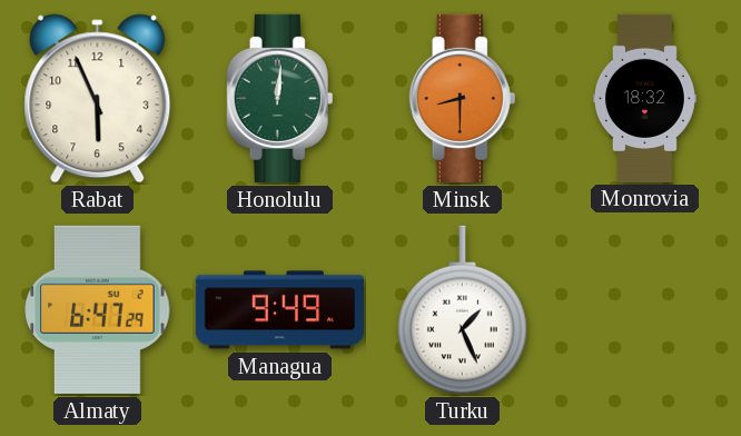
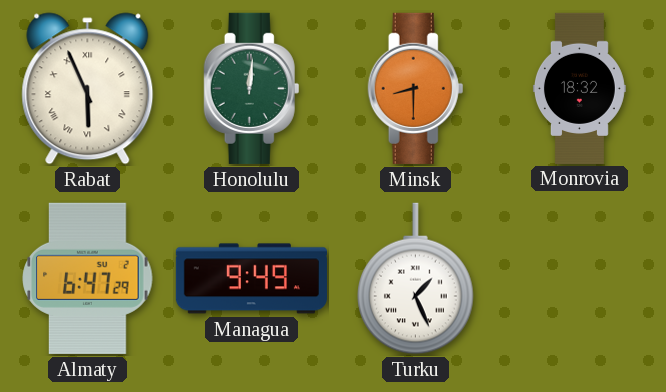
Rabat numerals: Arabic -> Roman
